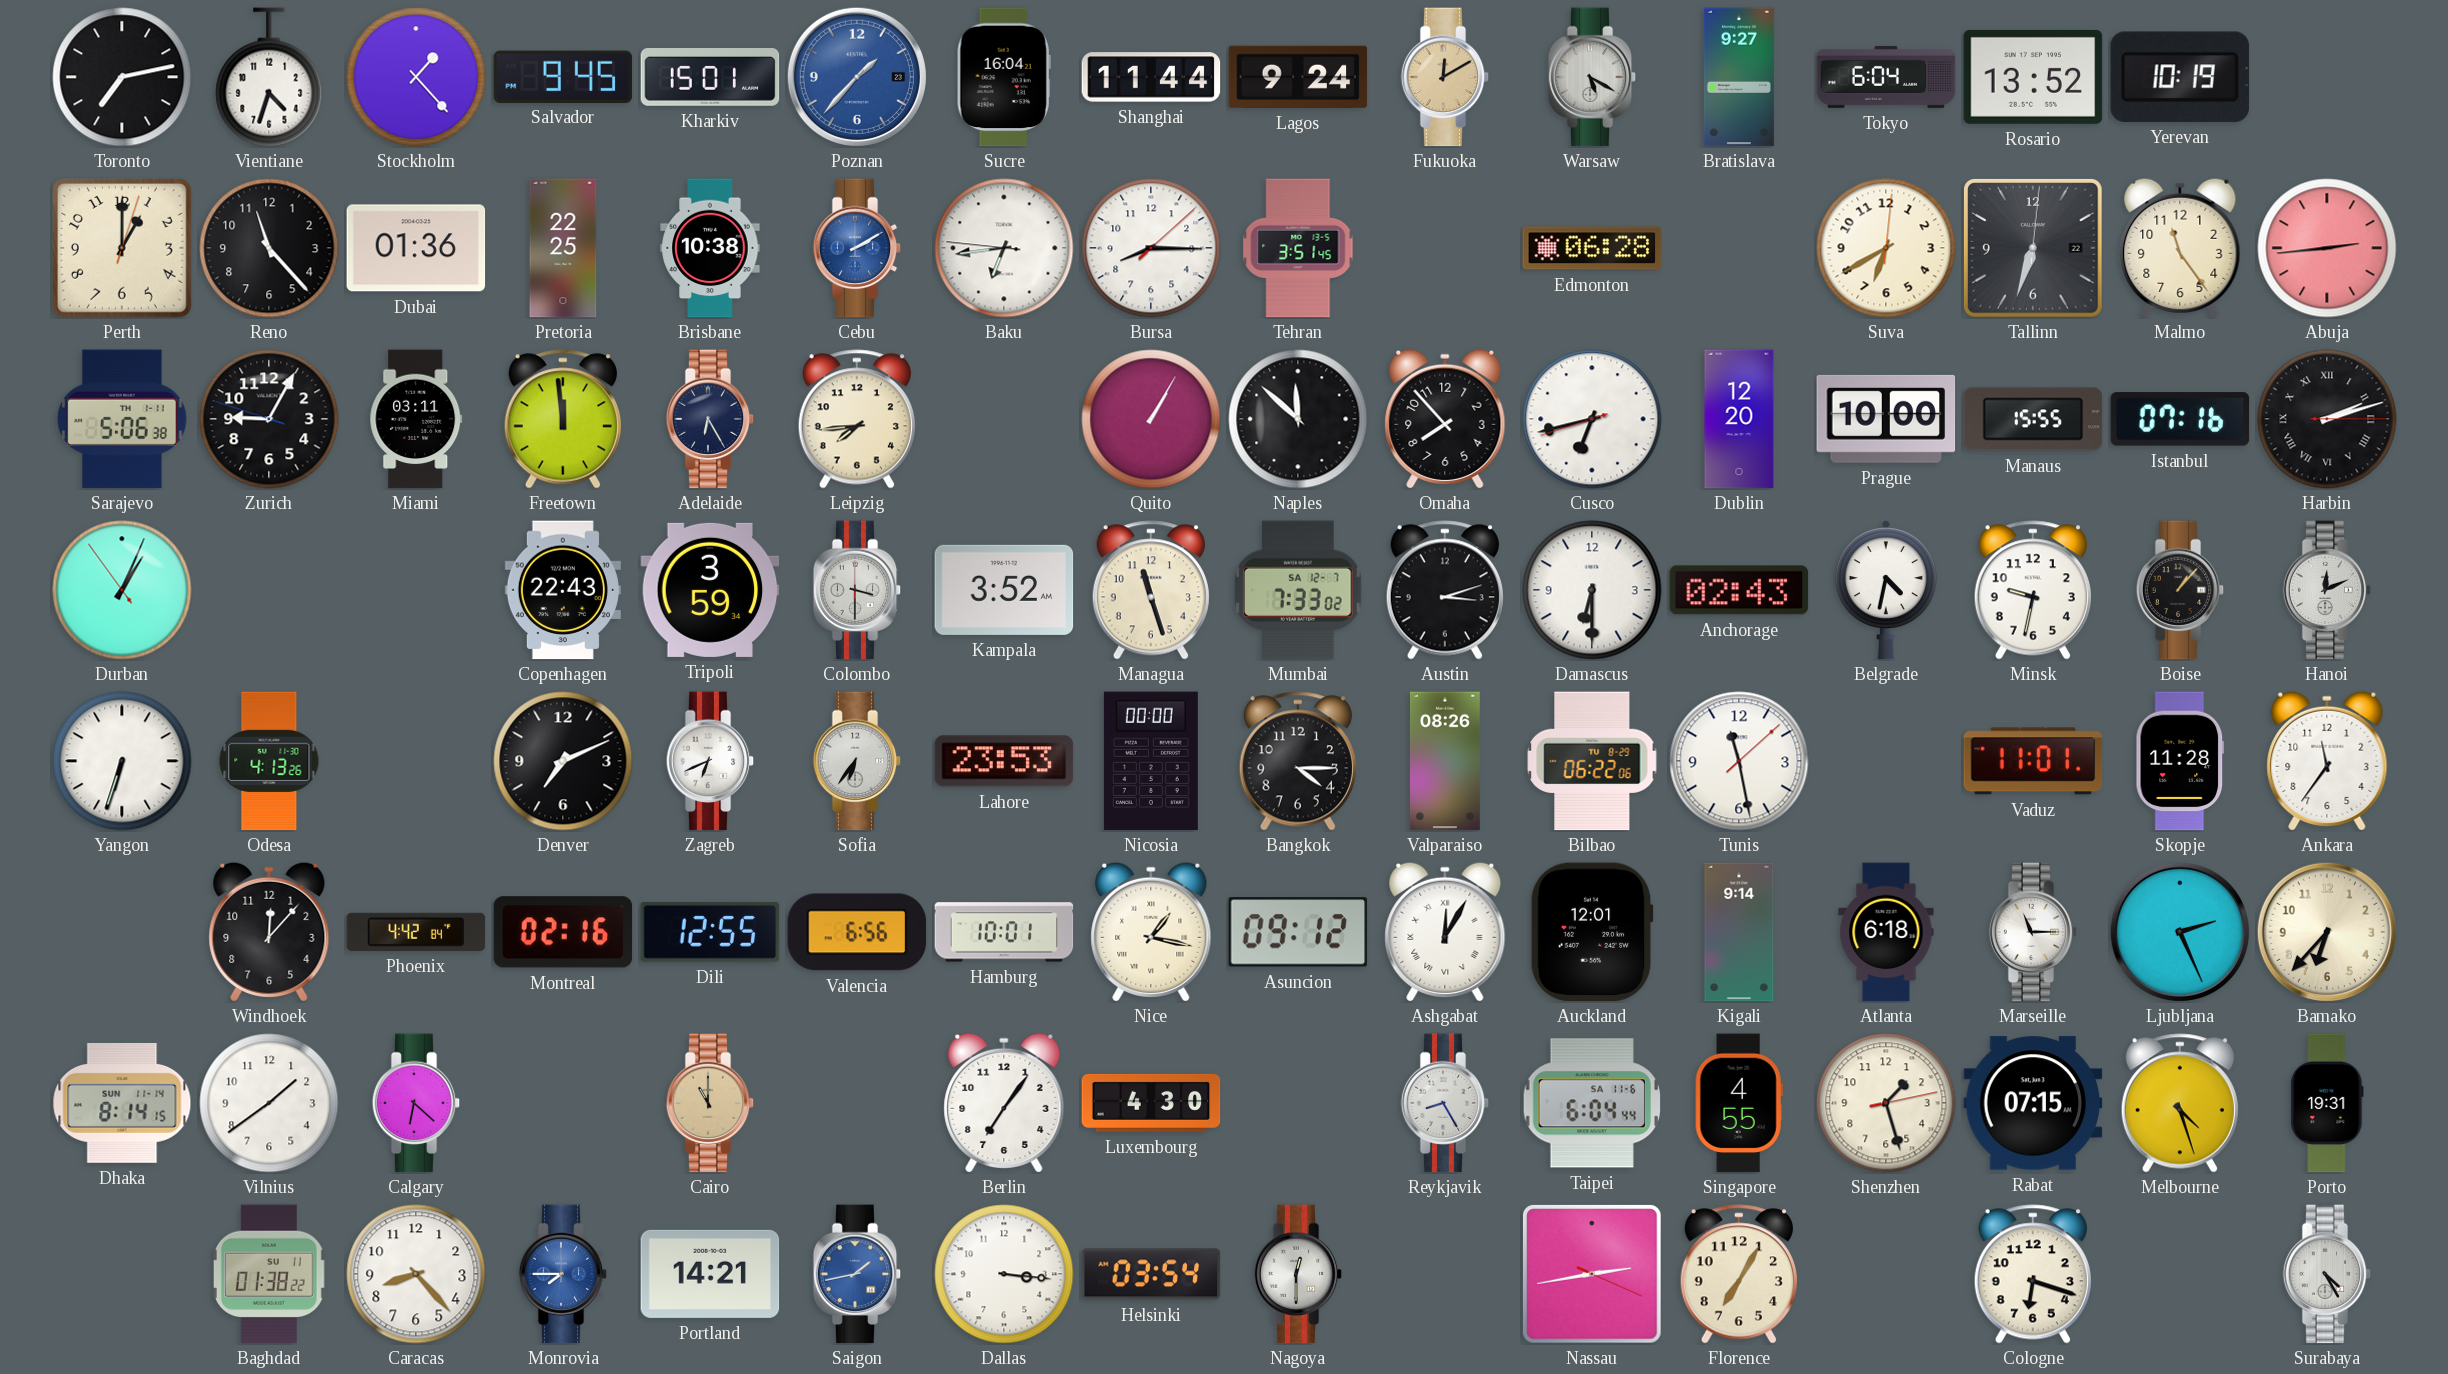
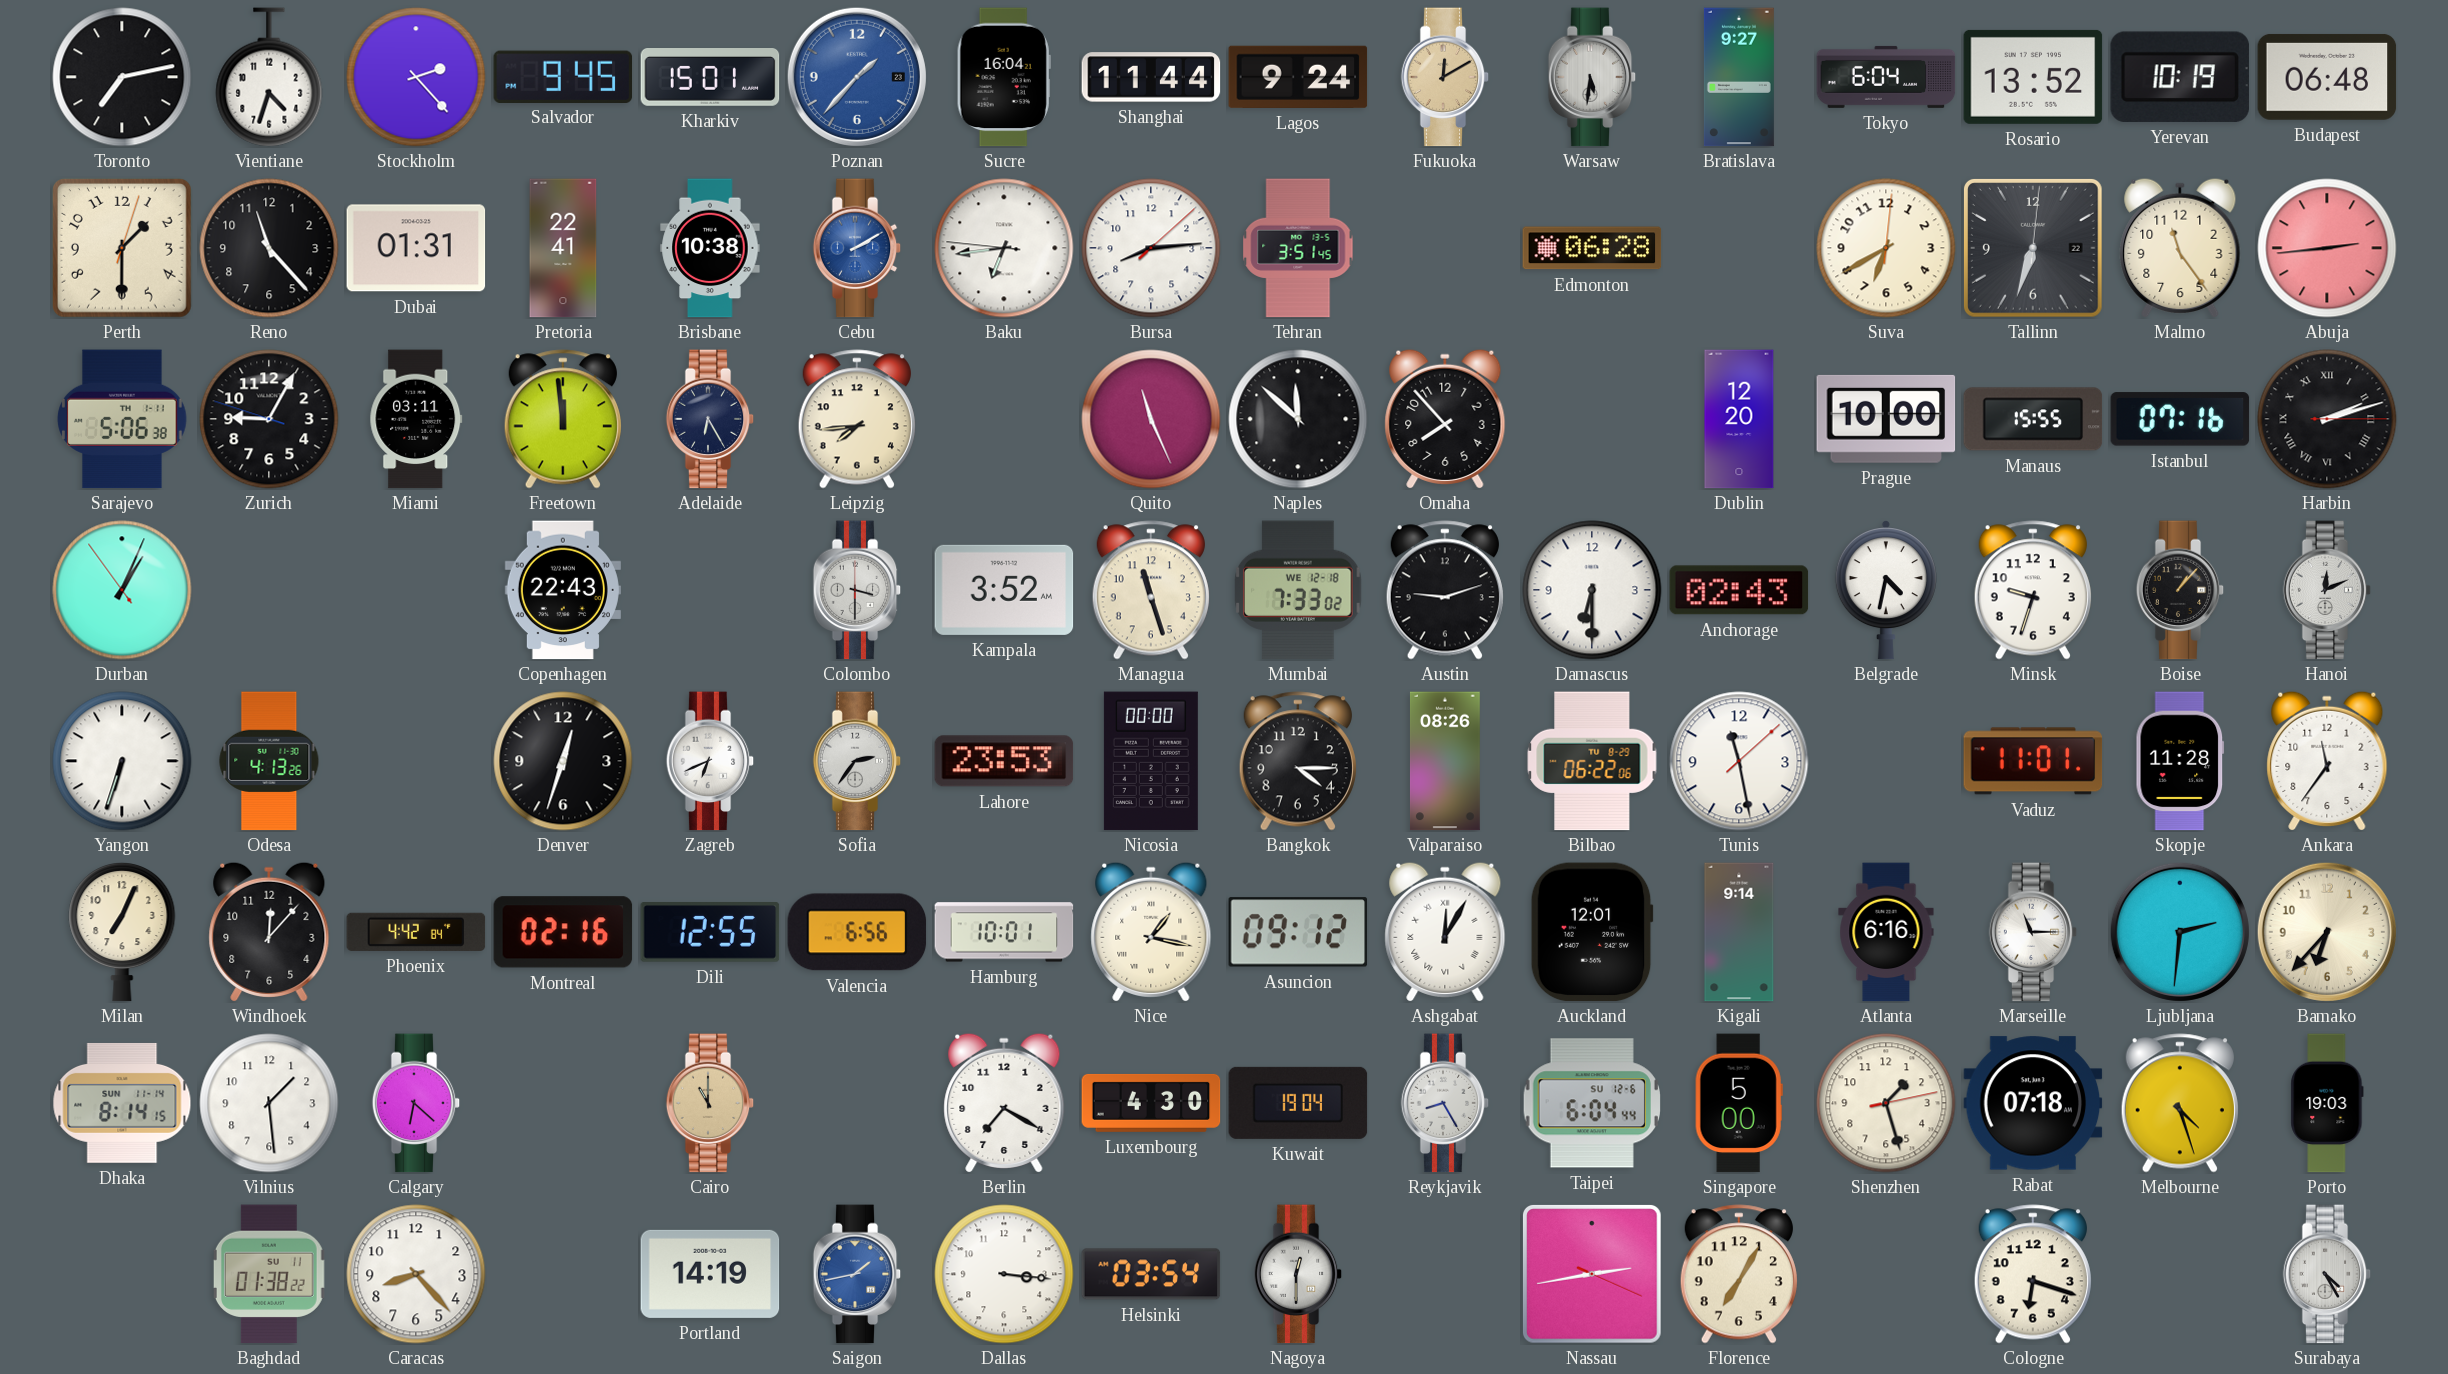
Stockholm: 1:23 -> 2:23
Warsaw: 5:20 -> 5:31
Budapest: none -> 06:48
Perth: 1:00 -> 1:30
Dubai: 01:36 -> 01:31
Pretoria: 22:25 -> 22:41
Bursa: 8:15 -> 8:14
Quito: 1:05 -> 11:26
Cusco: 6:42 -> none
Tripoli: 3:59 -> none
Mumbai date: SA 12-7 -> WE 12-18
Austin: 3:12 -> 9:12
Minsk: 9:32 -> 9:33
Denver: 7:11 -> 12:33
Sofia: 6:36 -> 2:36
Milan: none -> 7:04
Atlanta: 6:18 -> 6:16
Ljubljana: 2:26 -> 2:31
Vilnius: 1:39 -> 1:29
Berlin: 7:06 -> 7:20
Kuwait: none -> 19:04
Taipei date: SA 11-6 -> SU 12-6
Singapore: 4:55 -> 5:00
Rabat: 07:15 -> 07:18
Porto: 19:31 -> 19:03
Monrovia: 7:45 -> none
Portland: 14:21 -> 14:19
